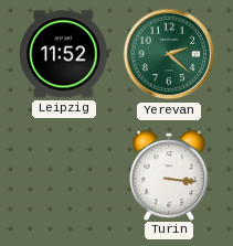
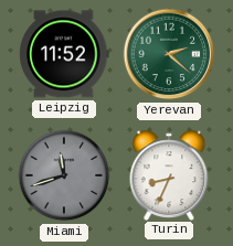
Miami: none -> 11:42
Turin: 3:16 -> 8:34
